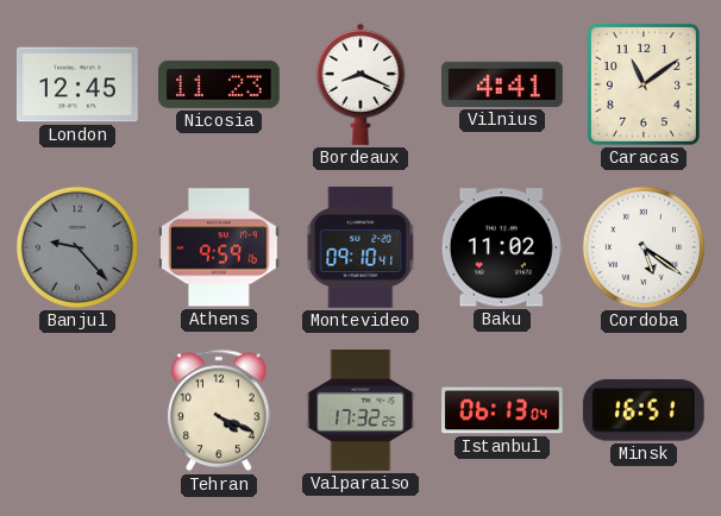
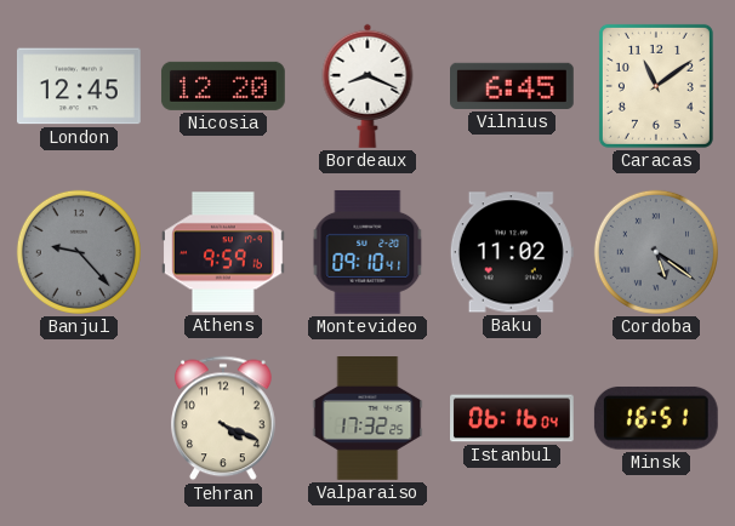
Nicosia: 11:23 -> 12:20
Vilnius: 4:41 -> 6:45
Cordoba dial: white -> grey
Istanbul: 06:13 -> 06:16
